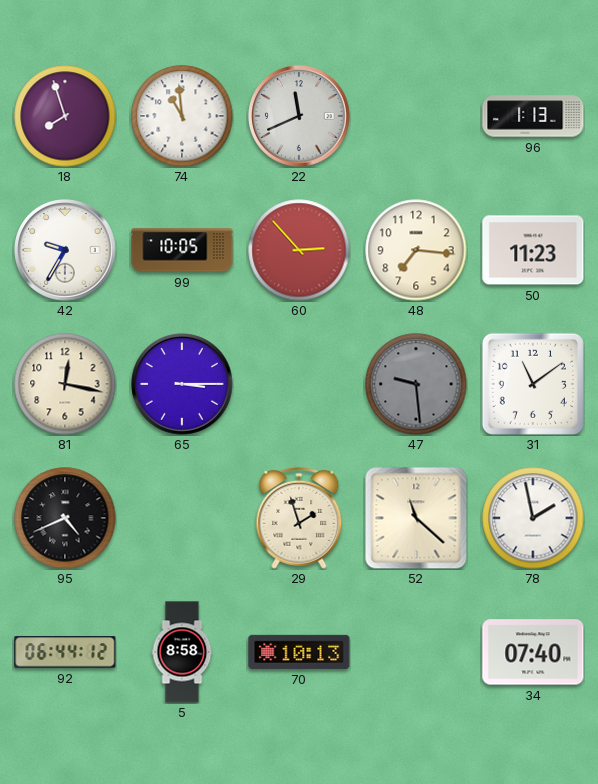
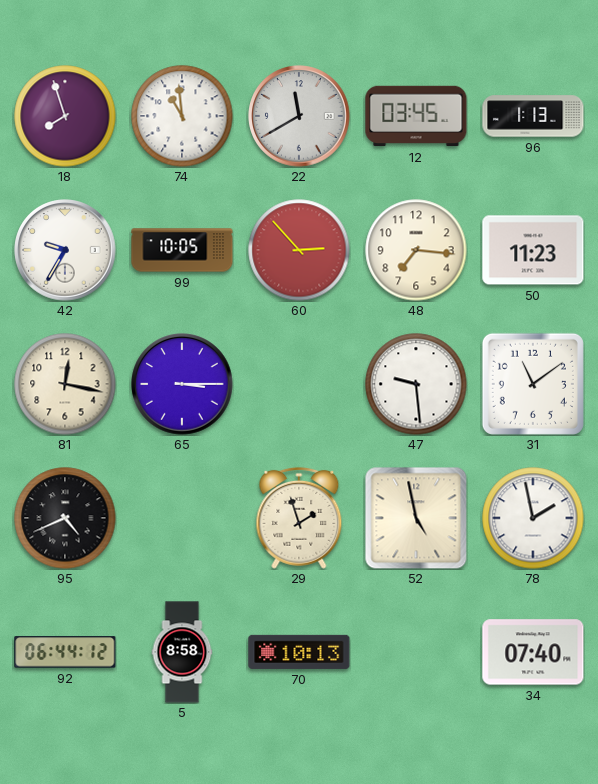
22: 11:41 -> 11:40
12: none -> 03:45
47 dial: grey -> white
52: 11:22 -> 4:58
